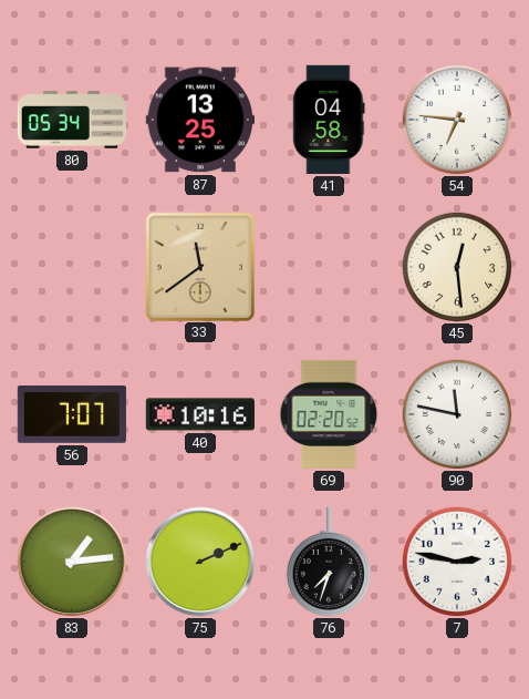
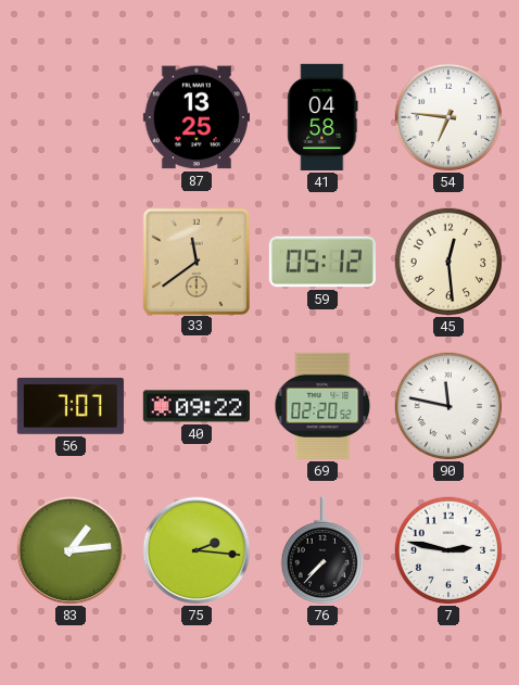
80: 05:34 -> none
59: none -> 05:12
40: 10:16 -> 09:22
75: 2:11 -> 2:16
76: 7:33 -> 7:37
